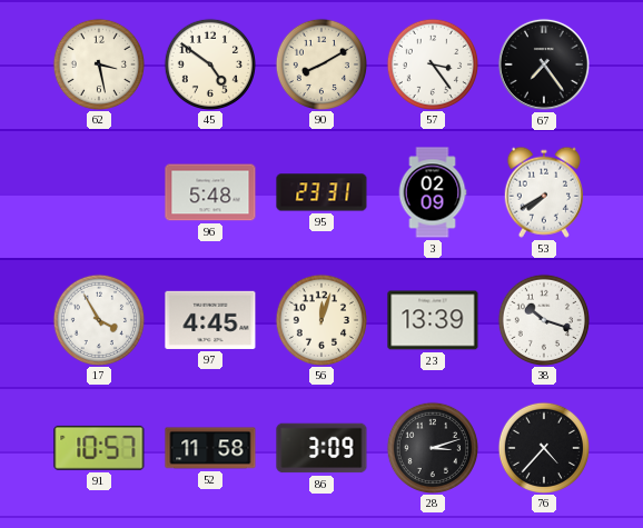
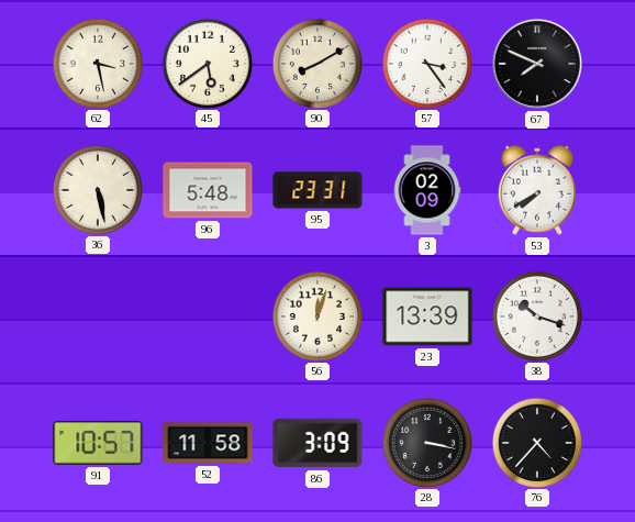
45: 4:51 -> 5:39
67: 7:24 -> 7:49
36: none -> 5:28
17: 3:55 -> none
97: 4:45 -> none
28: 3:12 -> 3:17
